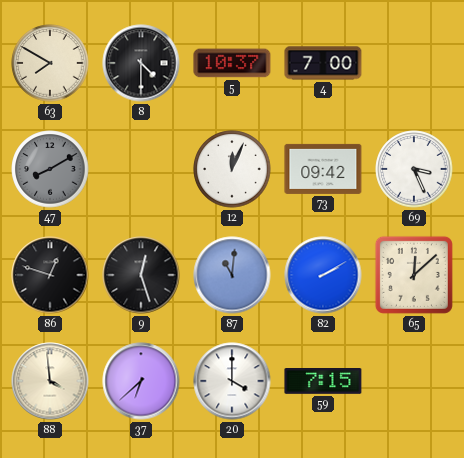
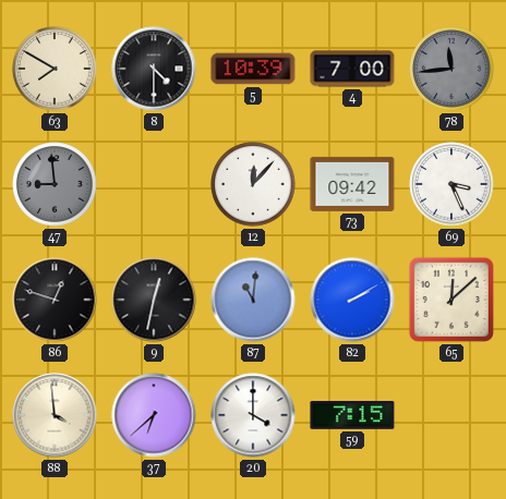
5: 10:37 -> 10:39
78: none -> 11:44
47: 8:10 -> 8:59
12: 12:04 -> 12:07
9: 12:27 -> 12:32
